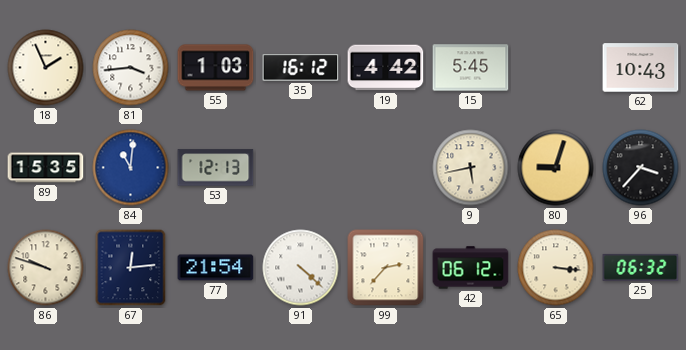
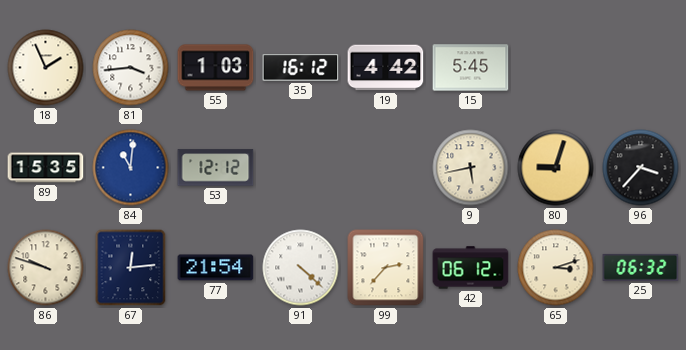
62: 10:43 -> none
53: 12:13 -> 12:12
65: 3:16 -> 3:12
